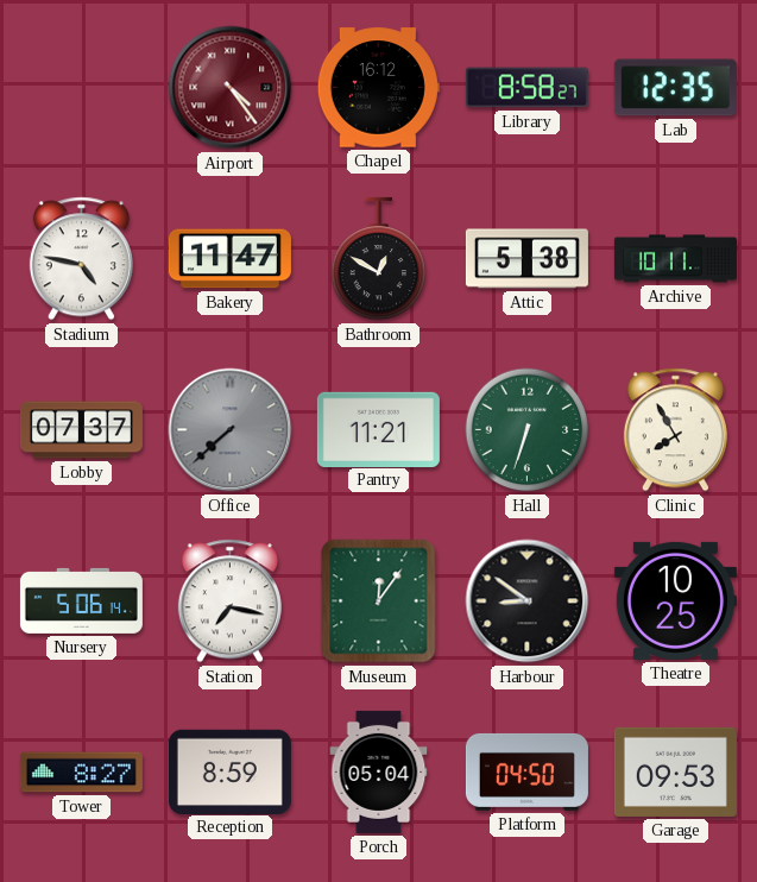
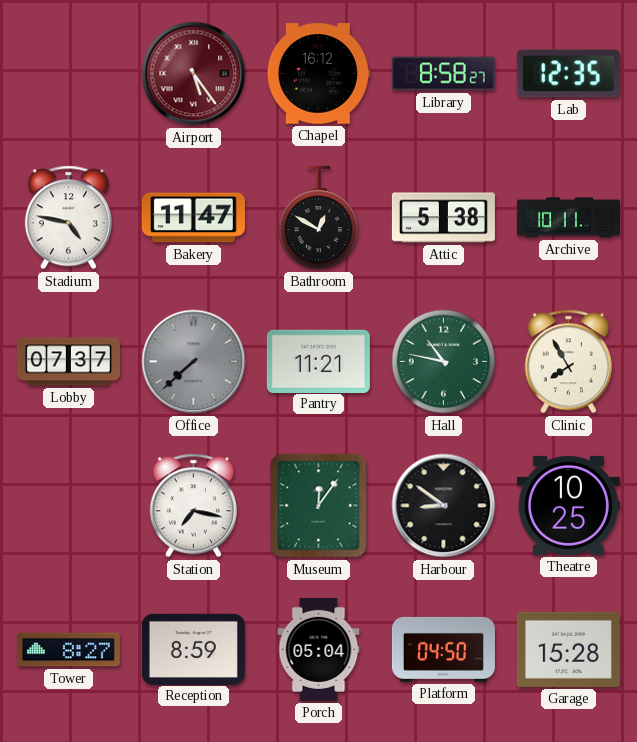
Airport: 4:24 -> 5:24
Hall: 6:33 -> 10:47
Nursery: 5:06 -> none
Garage: 09:53 -> 15:28
